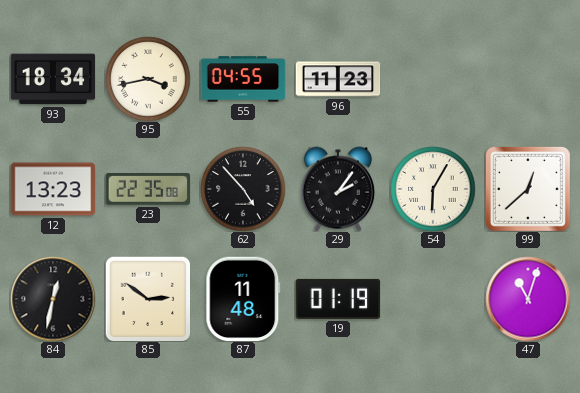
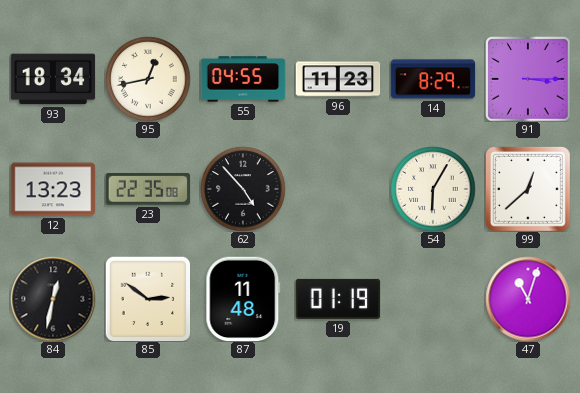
95: 3:43 -> 12:43
14: none -> 8:29
91: none -> 3:15
29: 2:06 -> none
